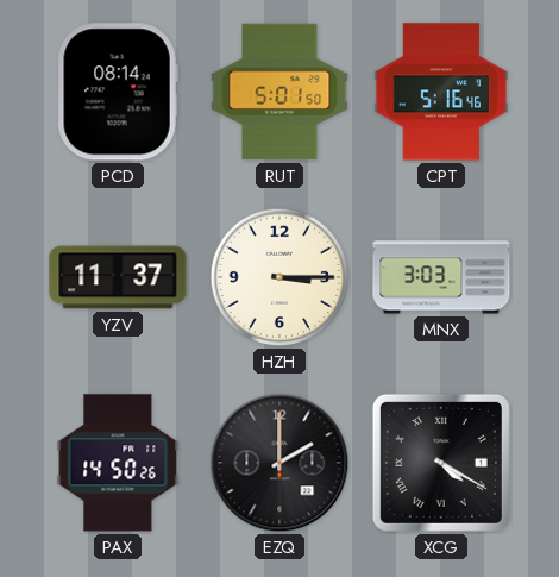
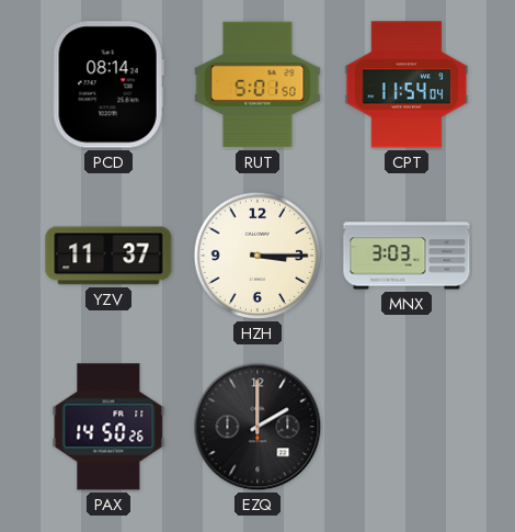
CPT: 5:16 -> 11:54
XCG: 4:20 -> none
